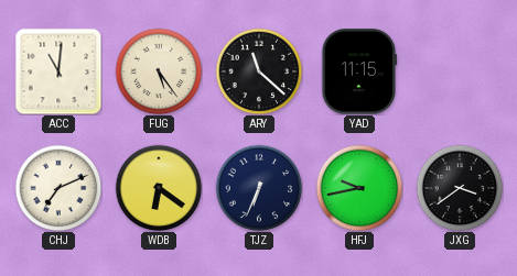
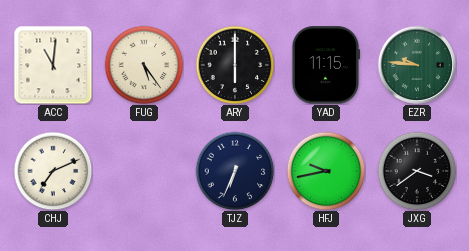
ARY: 11:22 -> 6:00
EZR: none -> 9:46
WDB: 6:21 -> none
